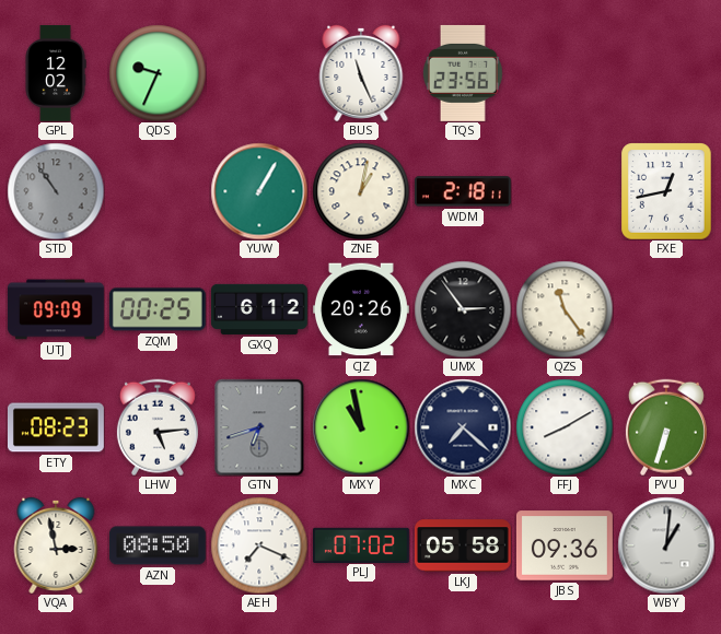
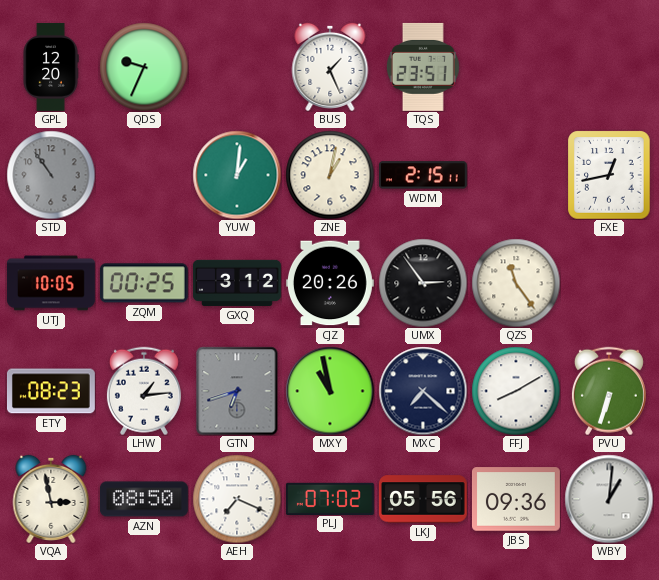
GPL: 12:02 -> 12:20
BUS: 11:26 -> 1:26
TQS: 23:56 -> 23:51
YUW: 1:05 -> 1:01
WDM: 2:18 -> 2:15
UTJ: 09:09 -> 10:05
GXQ: 6:12 -> 3:12
LHW: 5:14 -> 1:14
LKJ: 05:58 -> 05:56
